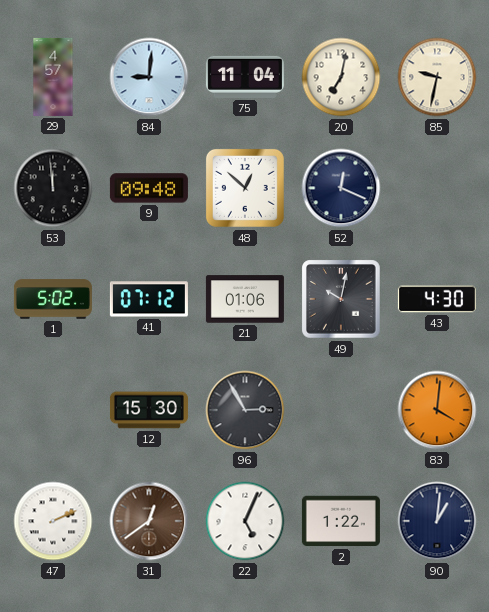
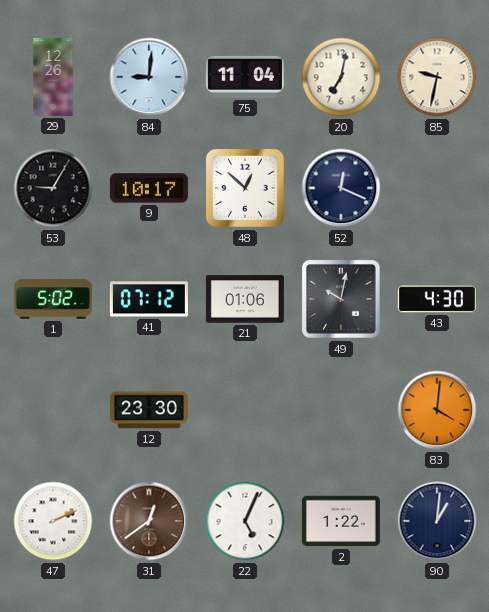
29: 4:57 -> 12:26
53: 11:59 -> 9:05
9: 09:48 -> 10:17
12: 15:30 -> 23:30
96: 2:55 -> none
